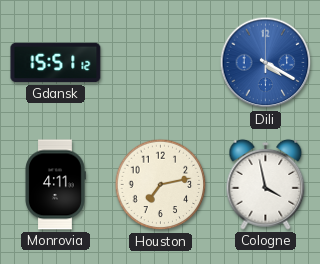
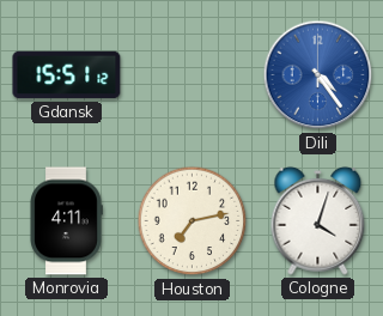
Dili: 4:20 -> 4:24
Cologne: 3:58 -> 4:03
